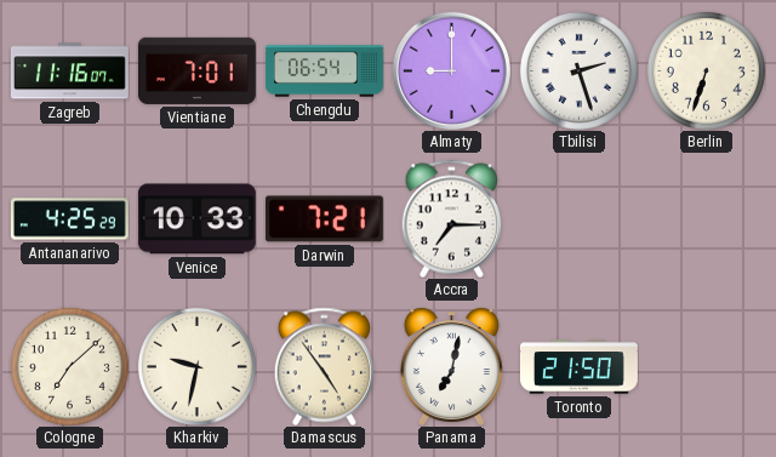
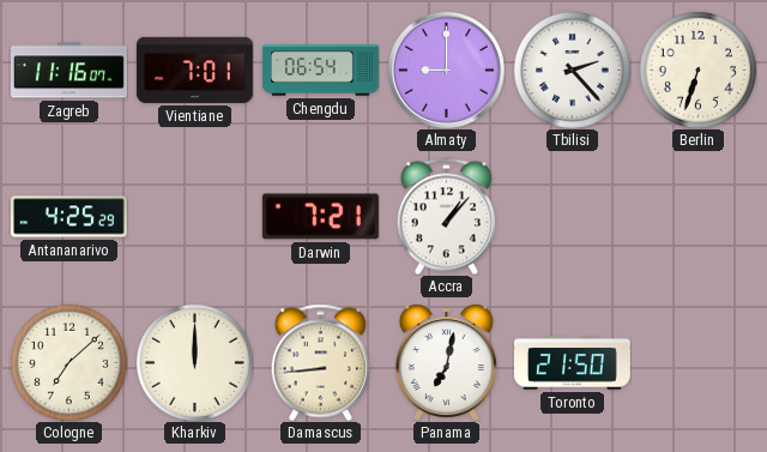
Tbilisi: 2:27 -> 2:23
Venice: 10:33 -> none
Accra: 7:15 -> 1:07
Kharkiv: 9:32 -> 12:00
Damascus: 4:54 -> 8:44
